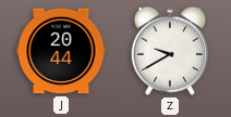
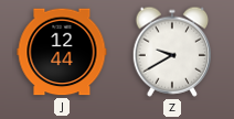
J: 20:44 -> 12:44
